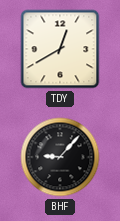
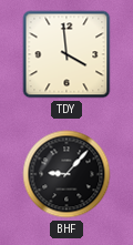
TDY: 12:40 -> 3:59
